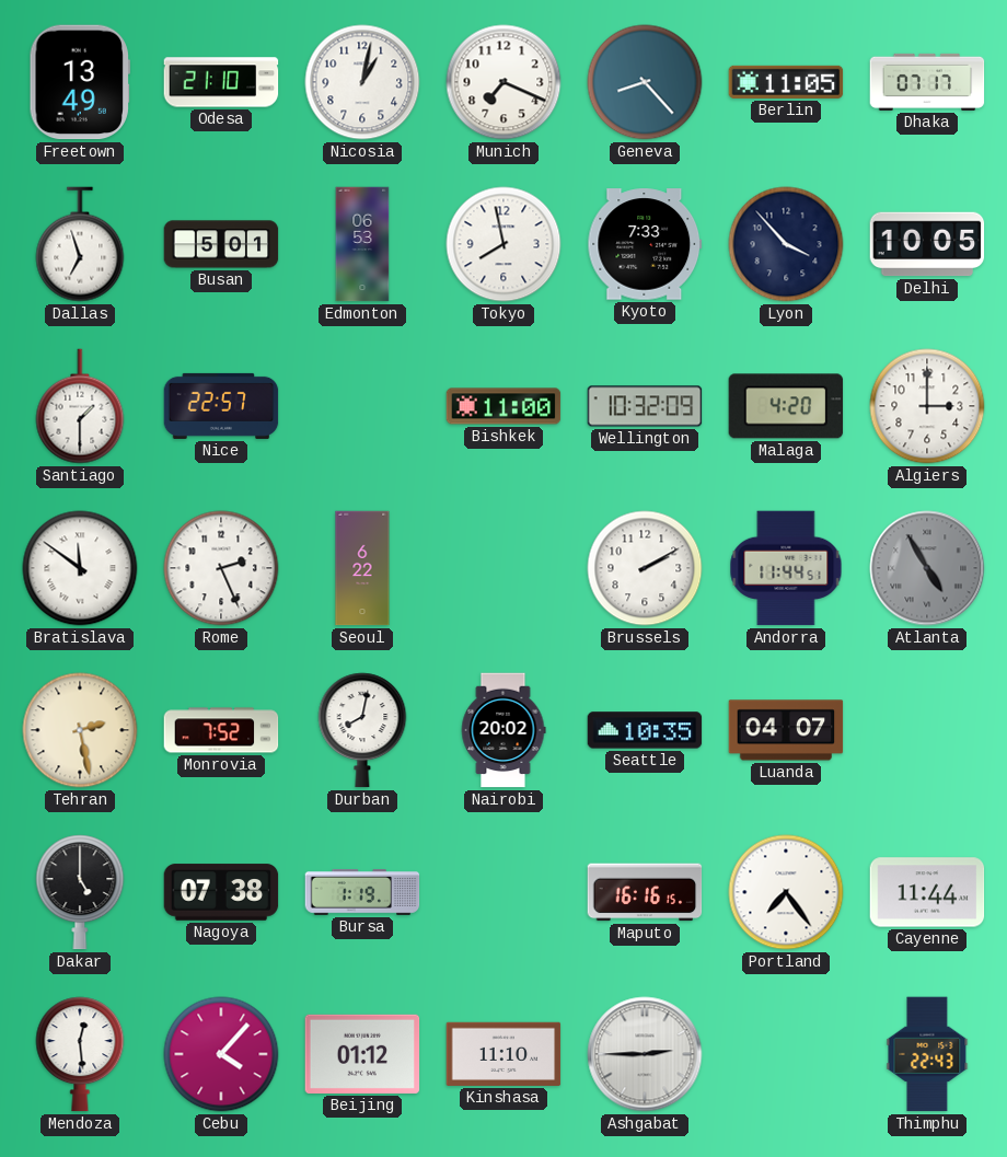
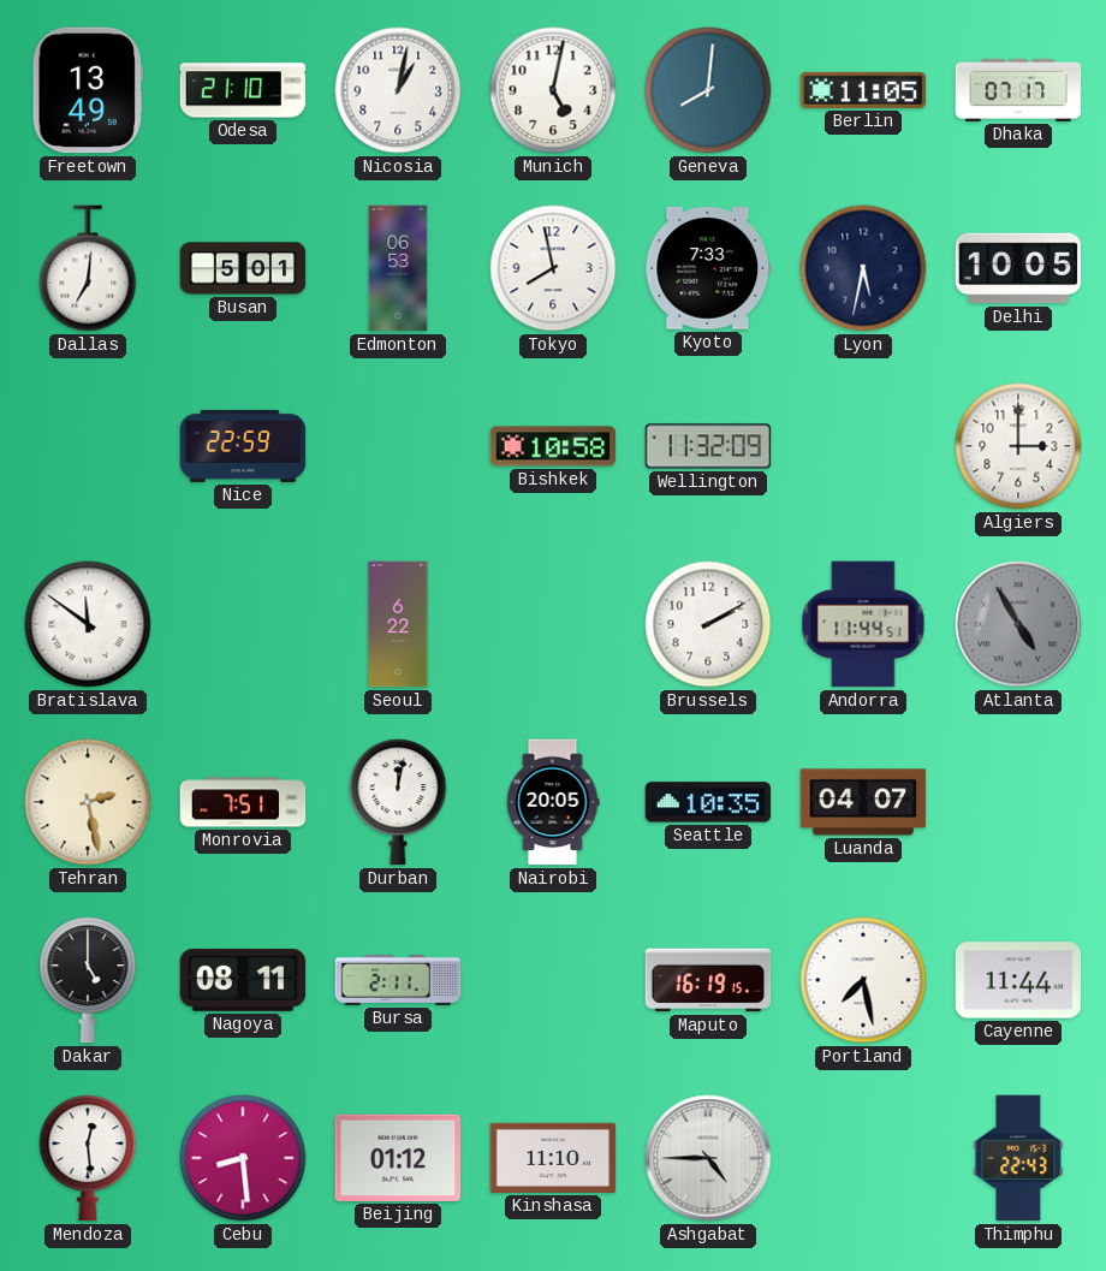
Munich: 7:19 -> 5:02
Geneva: 8:23 -> 8:01
Dallas: 6:57 -> 7:01
Lyon: 3:53 -> 5:32
Santiago: 1:30 -> none
Nice: 22:57 -> 22:59
Bishkek: 11:00 -> 10:58
Wellington: 10:32 -> 11:32
Malaga: 4:20 -> none
Rome: 2:26 -> none
Monrovia: 7:52 -> 7:51
Durban: 8:02 -> 12:02
Nairobi: 20:02 -> 20:05
Nagoya: 07:38 -> 08:11
Bursa: 1:19 -> 2:11
Maputo: 16:16 -> 16:19
Portland: 7:24 -> 7:28
Cebu: 4:07 -> 8:29
Ashgabat: 2:45 -> 4:45
